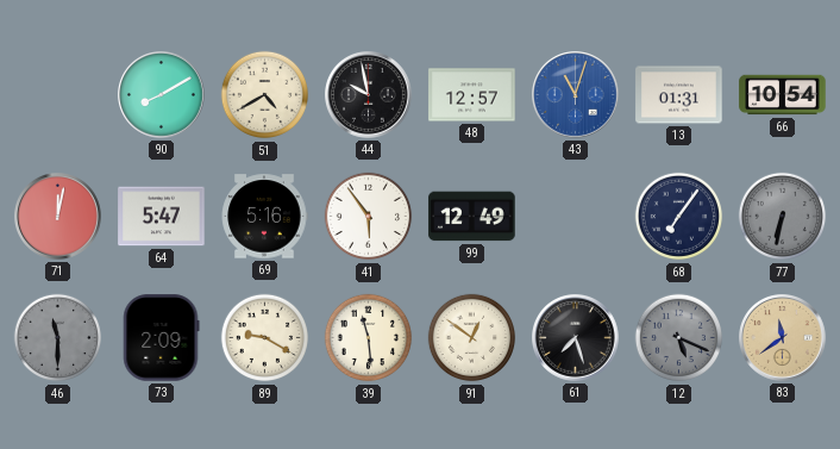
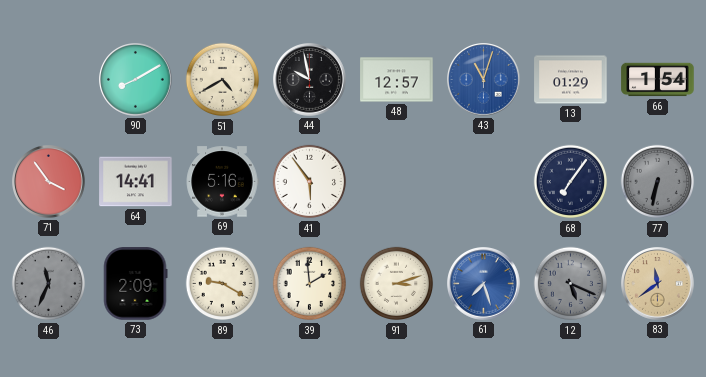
13: 01:31 -> 01:29
66: 10:54 -> 1:54
71: 12:02 -> 3:54
64: 5:47 -> 14:41
99: 12:49 -> none
46: 11:30 -> 11:34
39: 11:29 -> 1:59
91: 12:51 -> 3:12
61 dial: black -> blue
